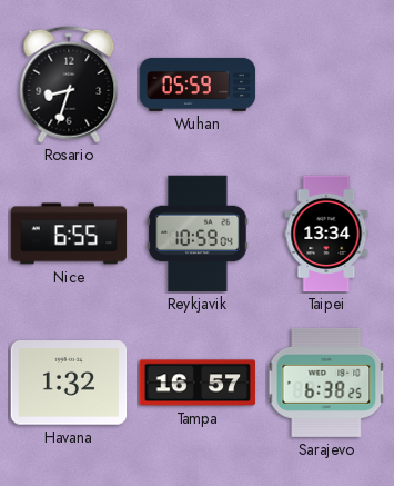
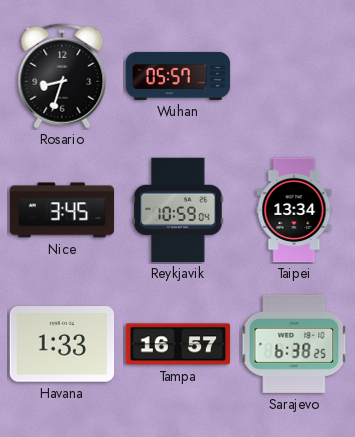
Wuhan: 05:59 -> 05:57
Nice: 6:55 -> 3:45
Havana: 1:32 -> 1:33
